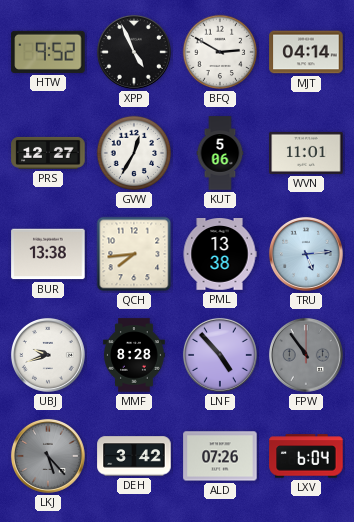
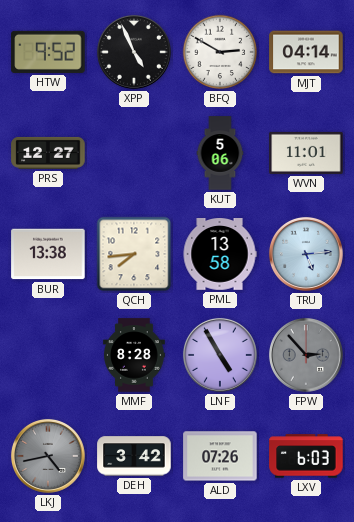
GVW: 12:35 -> none
PML: 13:38 -> 13:58
UBJ: 9:42 -> none
LNF: 4:53 -> 4:55
FPW: 10:54 -> 2:53
LKJ: 5:23 -> 4:43
LXV: 6:04 -> 6:03
